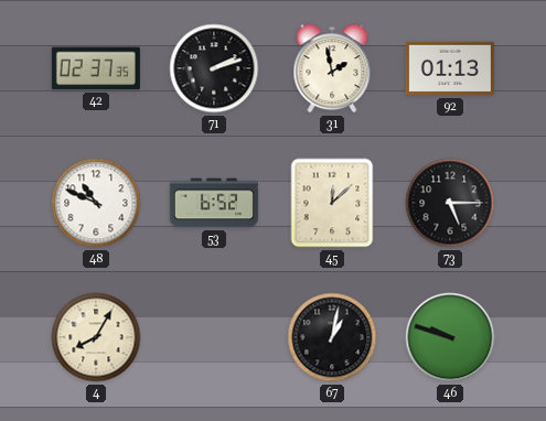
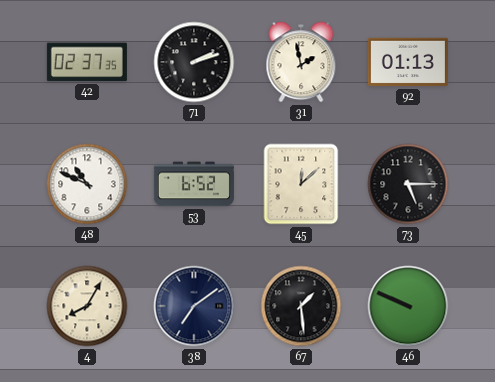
38: none -> 7:09
67: 1:02 -> 1:29
46: 9:48 -> 9:49
